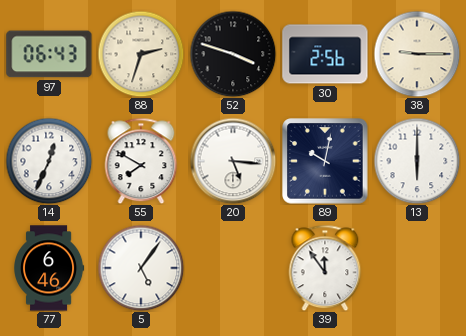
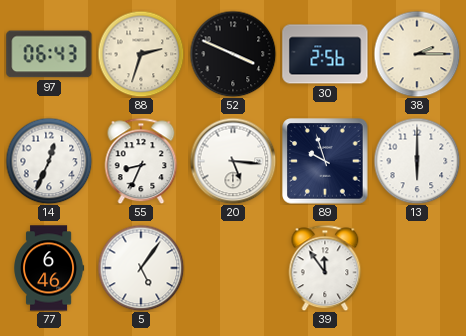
52: 3:48 -> 3:49
38: 9:15 -> 2:15
55: 7:50 -> 8:34
89: 10:02 -> 9:57
